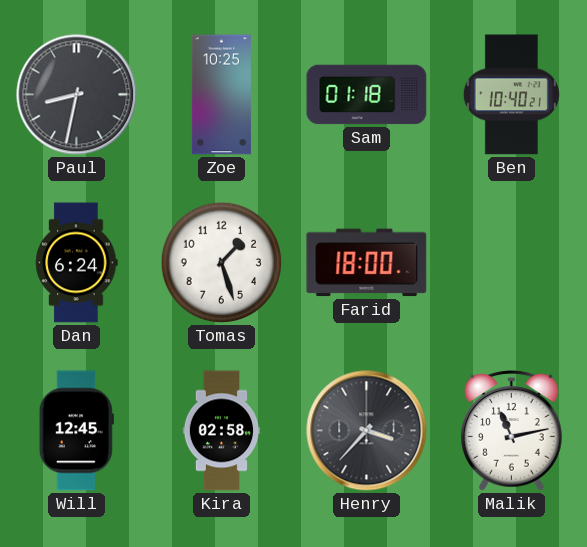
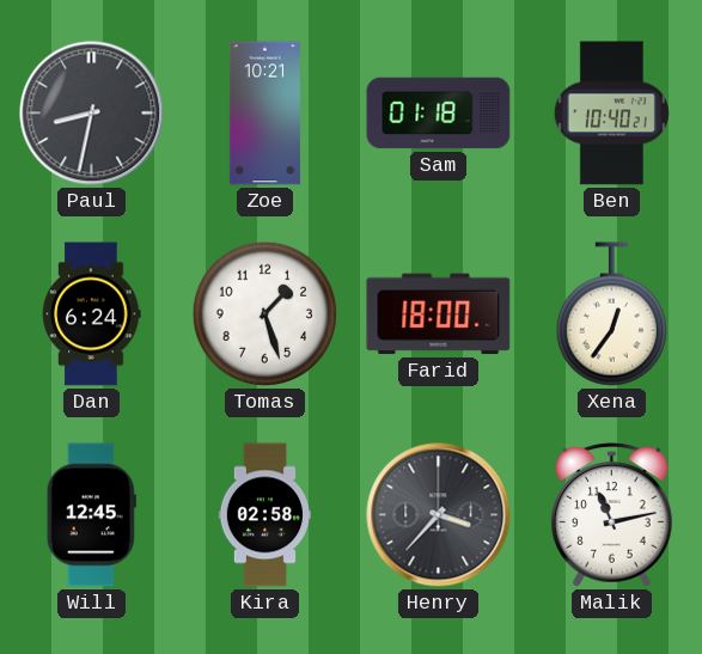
Zoe: 10:25 -> 10:21
Xena: none -> 12:36
